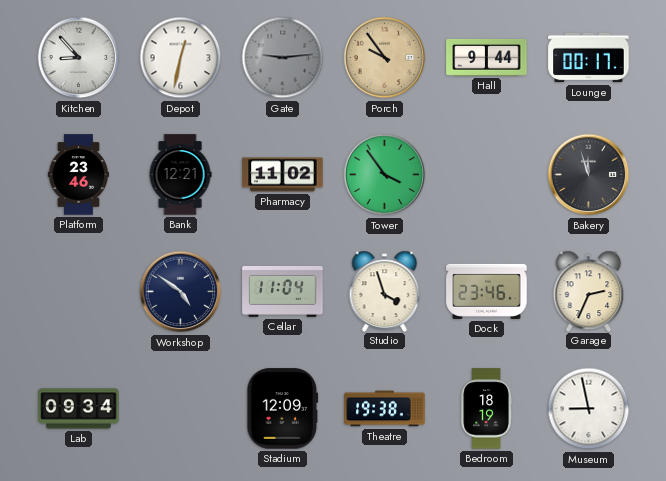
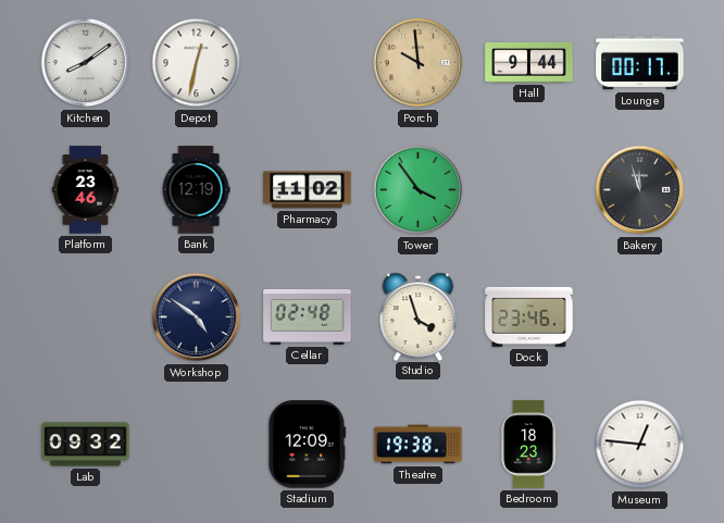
Kitchen: 8:53 -> 8:09
Gate: 9:14 -> none
Porch: 9:54 -> 9:59
Bank: 12:21 -> 12:19
Cellar: 11:04 -> 02:48
Garage: 2:34 -> none
Lab: 09:34 -> 09:32
Bedroom: 18:19 -> 18:23
Museum: 8:58 -> 12:46
